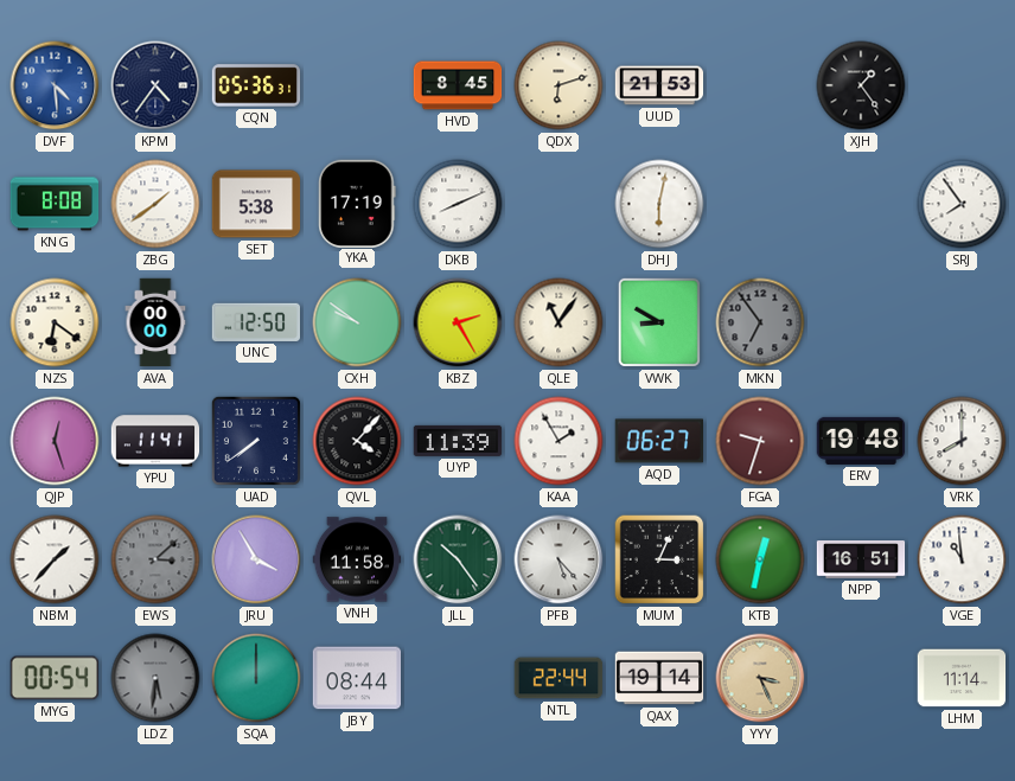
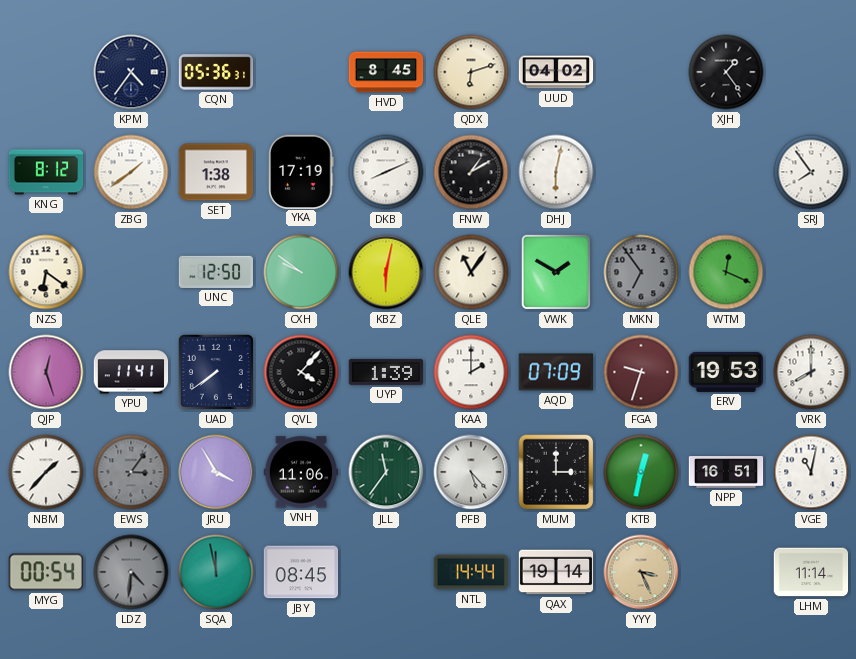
DVF: 4:29 -> none
UUD: 21:53 -> 04:02
KNG: 8:08 -> 8:12
SET: 5:38 -> 1:38
FNW: none -> 1:10
AVA: 00:00 -> none
KBZ: 2:25 -> 6:02
VWK: 8:50 -> 1:50
WTM: none -> 12:19
UYP: 11:39 -> 1:39
KAA: 1:55 -> 2:00
AQD: 06:27 -> 07:09
ERV: 19:48 -> 19:53
EWS: 3:08 -> 3:06
VNH: 11:58 -> 11:06
JLL: 10:24 -> 11:36
MUM: 3:04 -> 3:00
VGE: 10:59 -> 11:02
LDZ: 5:31 -> 4:31
SQA: 12:00 -> 11:58
JBY: 08:44 -> 08:45
NTL: 22:44 -> 14:44
